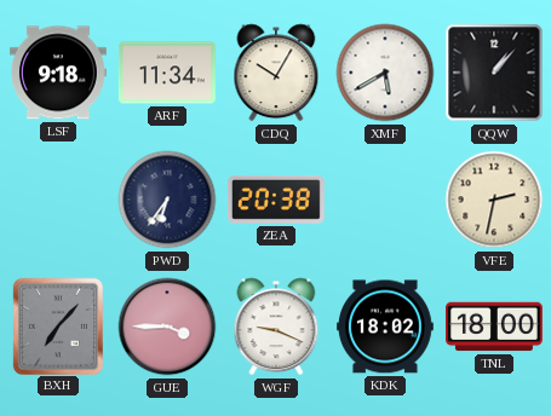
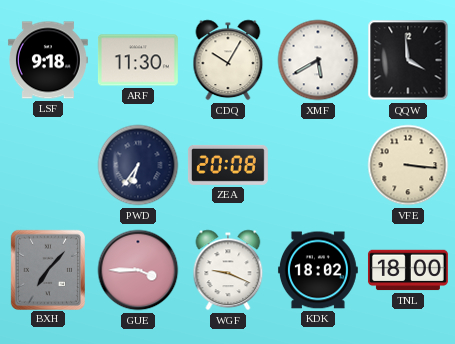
ARF: 11:34 -> 11:30
QQW: 1:07 -> 3:59
ZEA: 20:38 -> 20:08
VFE: 2:32 -> 3:16
